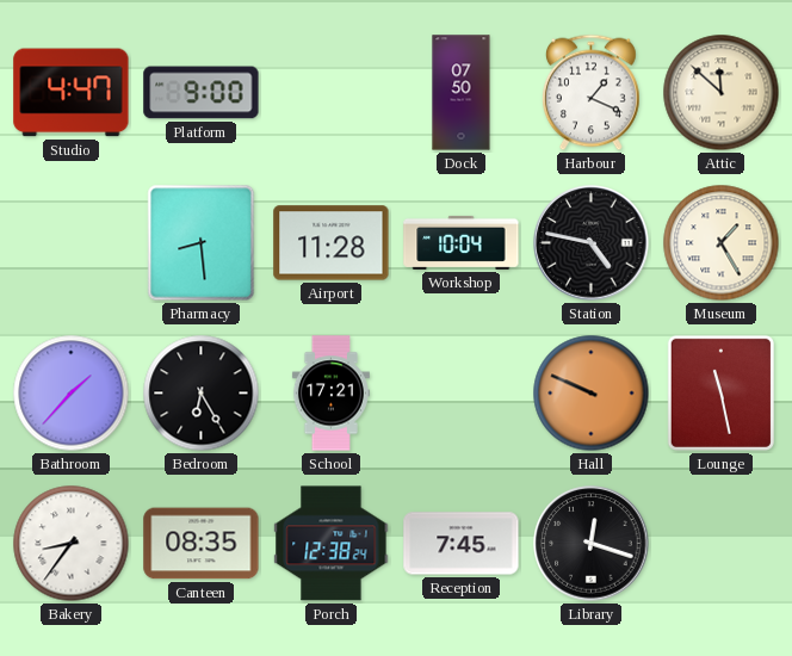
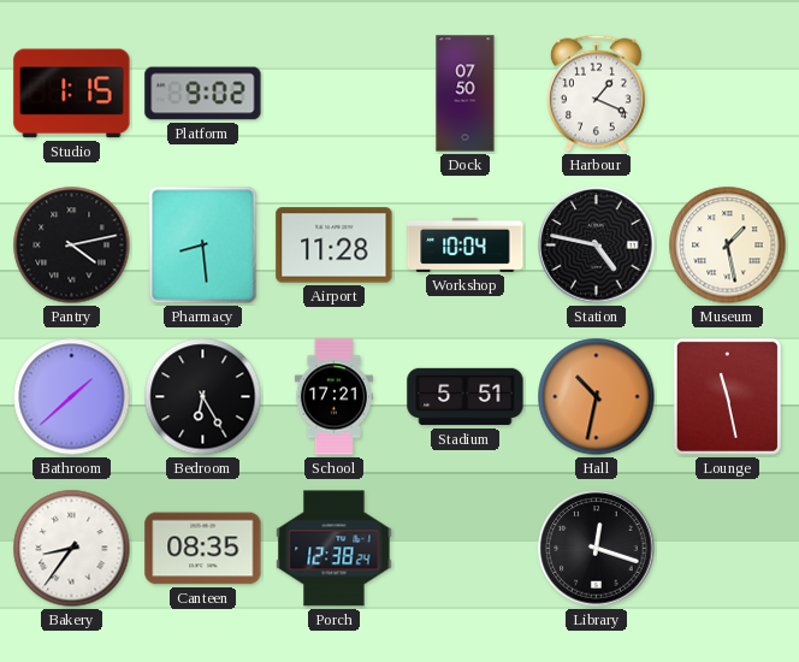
Studio: 4:47 -> 1:15
Platform: 9:00 -> 9:02
Attic: 11:52 -> none
Pantry: none -> 4:13
Museum: 1:25 -> 1:28
Bathroom: 1:37 -> 1:38
Stadium: none -> 5:51
Hall: 9:49 -> 10:32
Reception: 7:45 -> none
